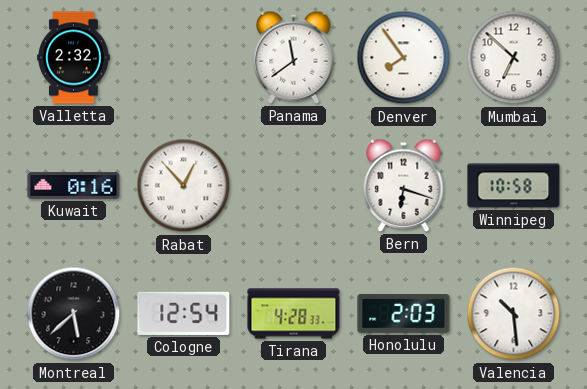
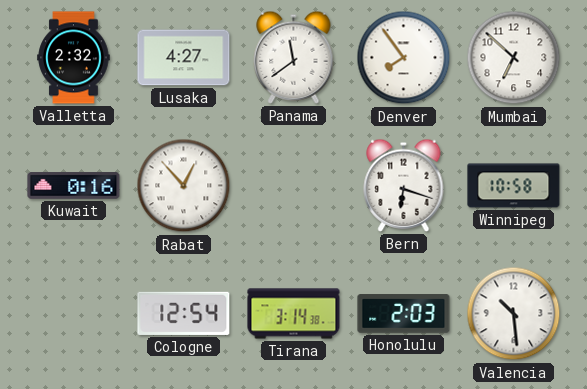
Lusaka: none -> 4:27
Montreal: 5:38 -> none
Tirana: 4:28 -> 3:14
